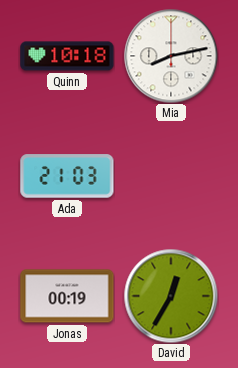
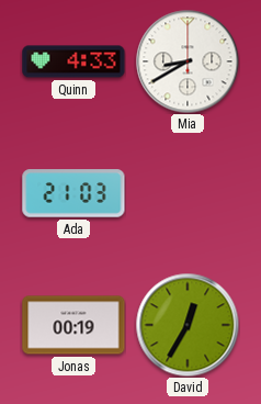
Quinn: 10:18 -> 4:33
Mia: 8:13 -> 8:40
